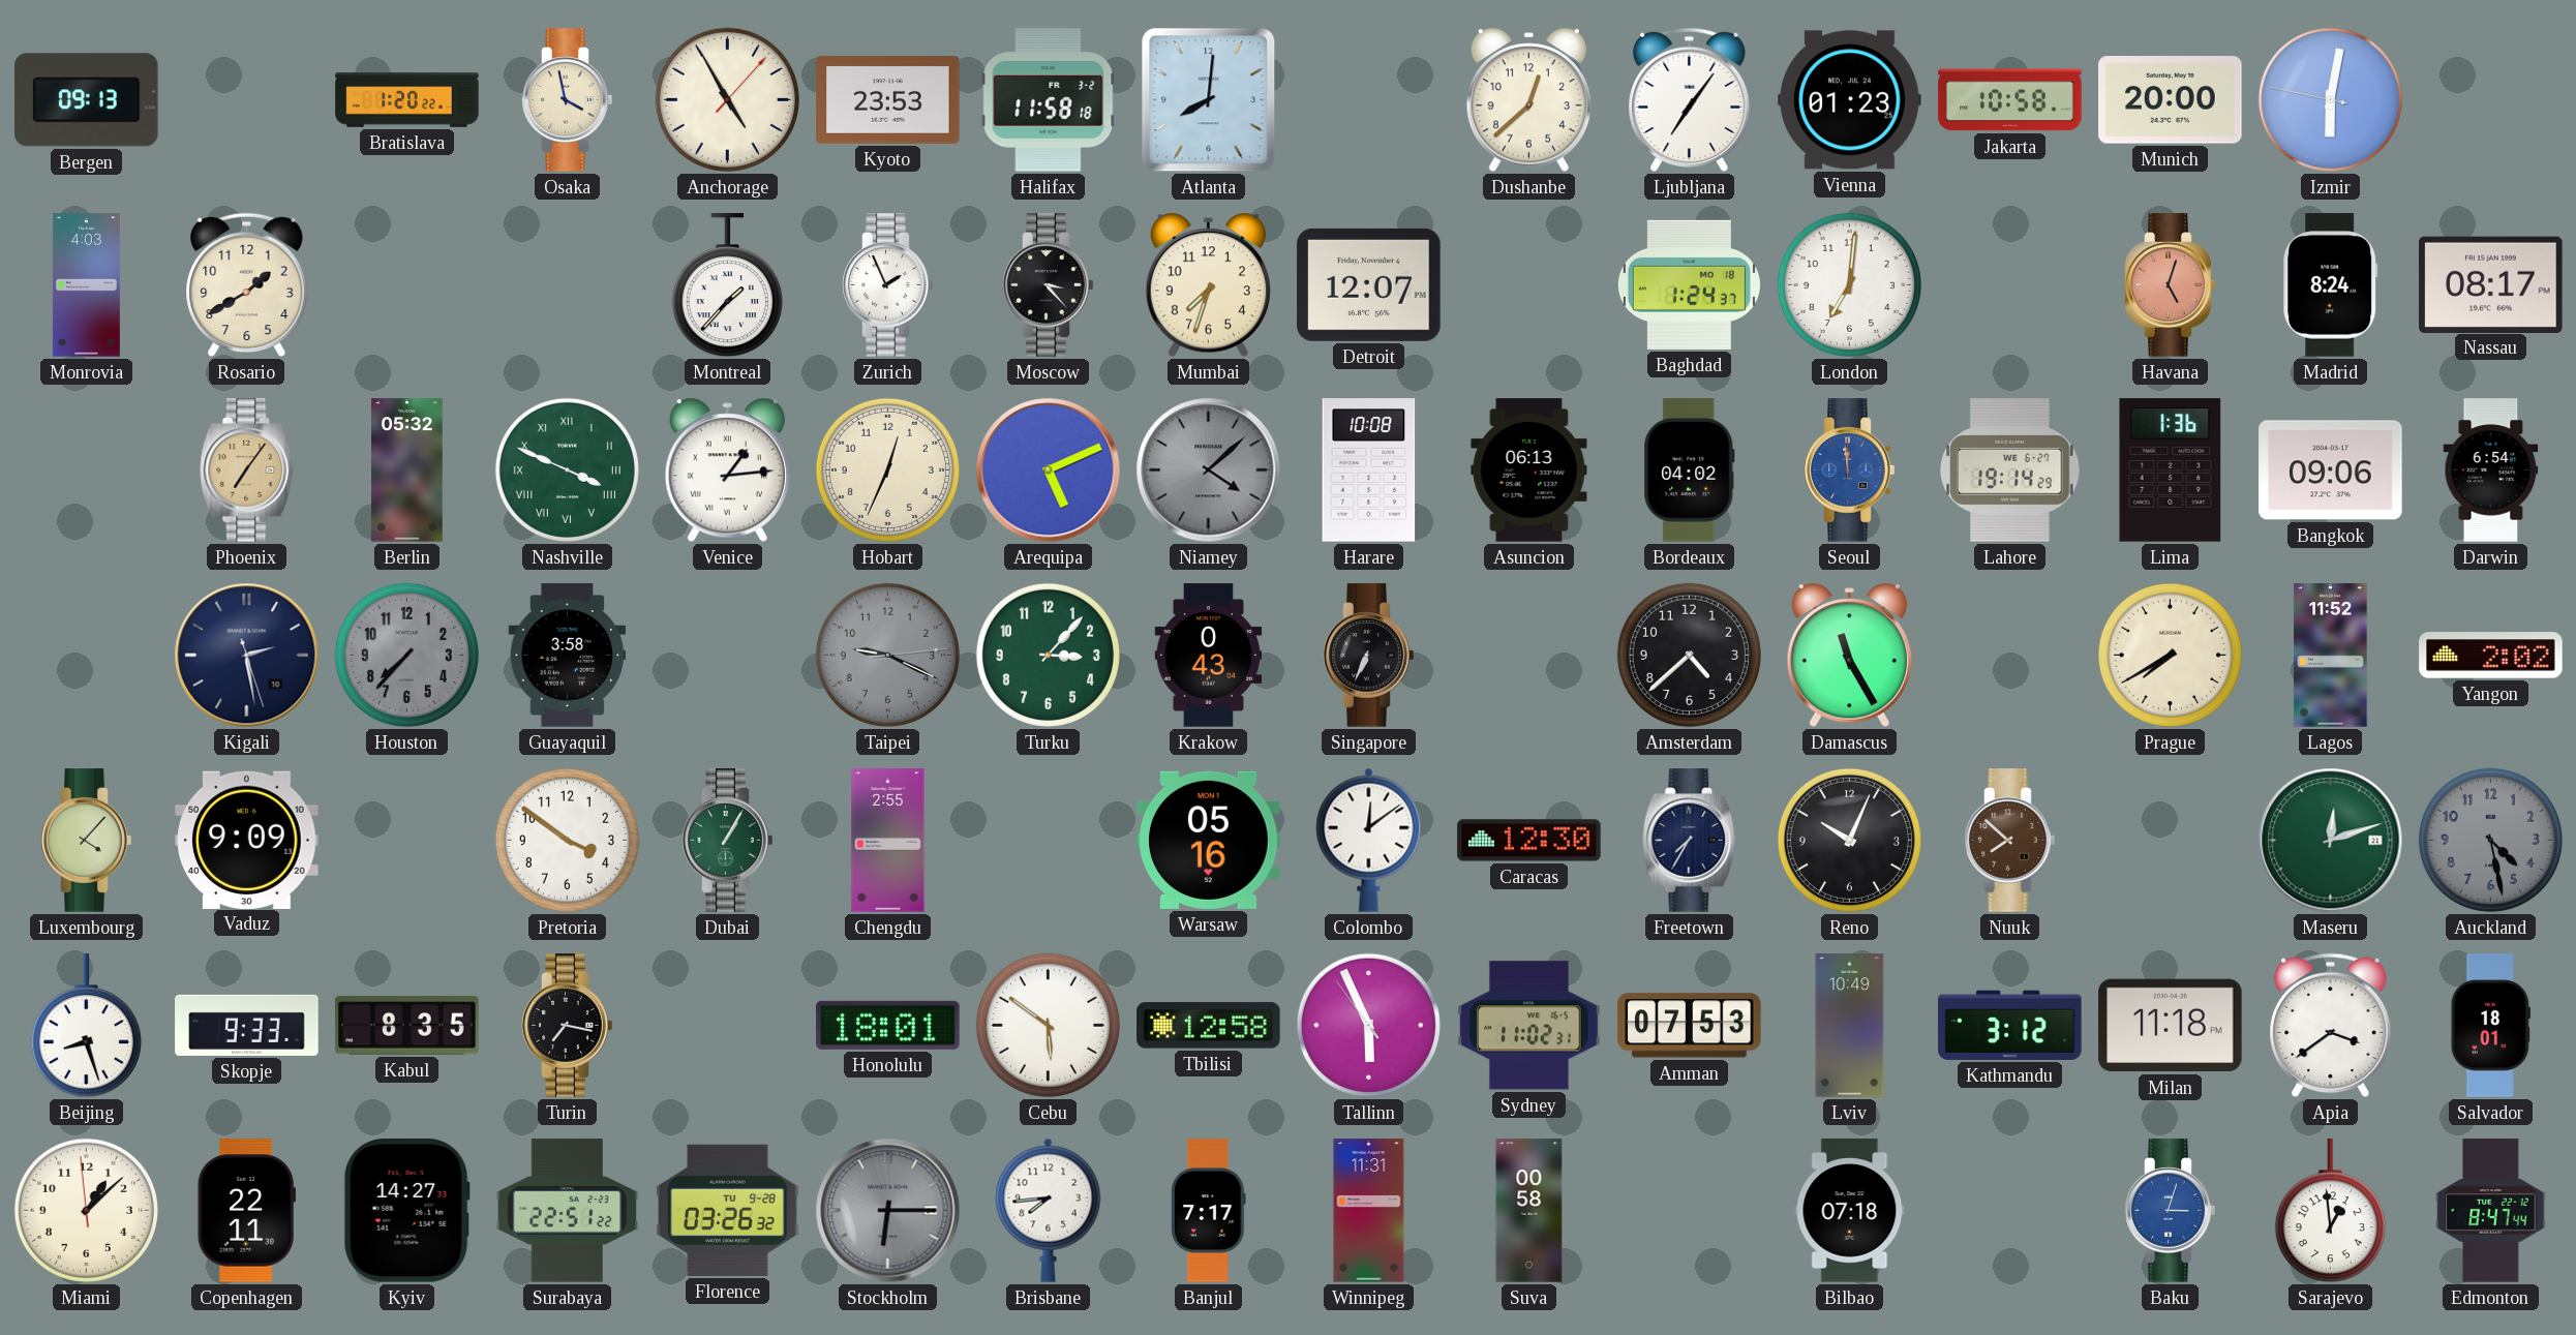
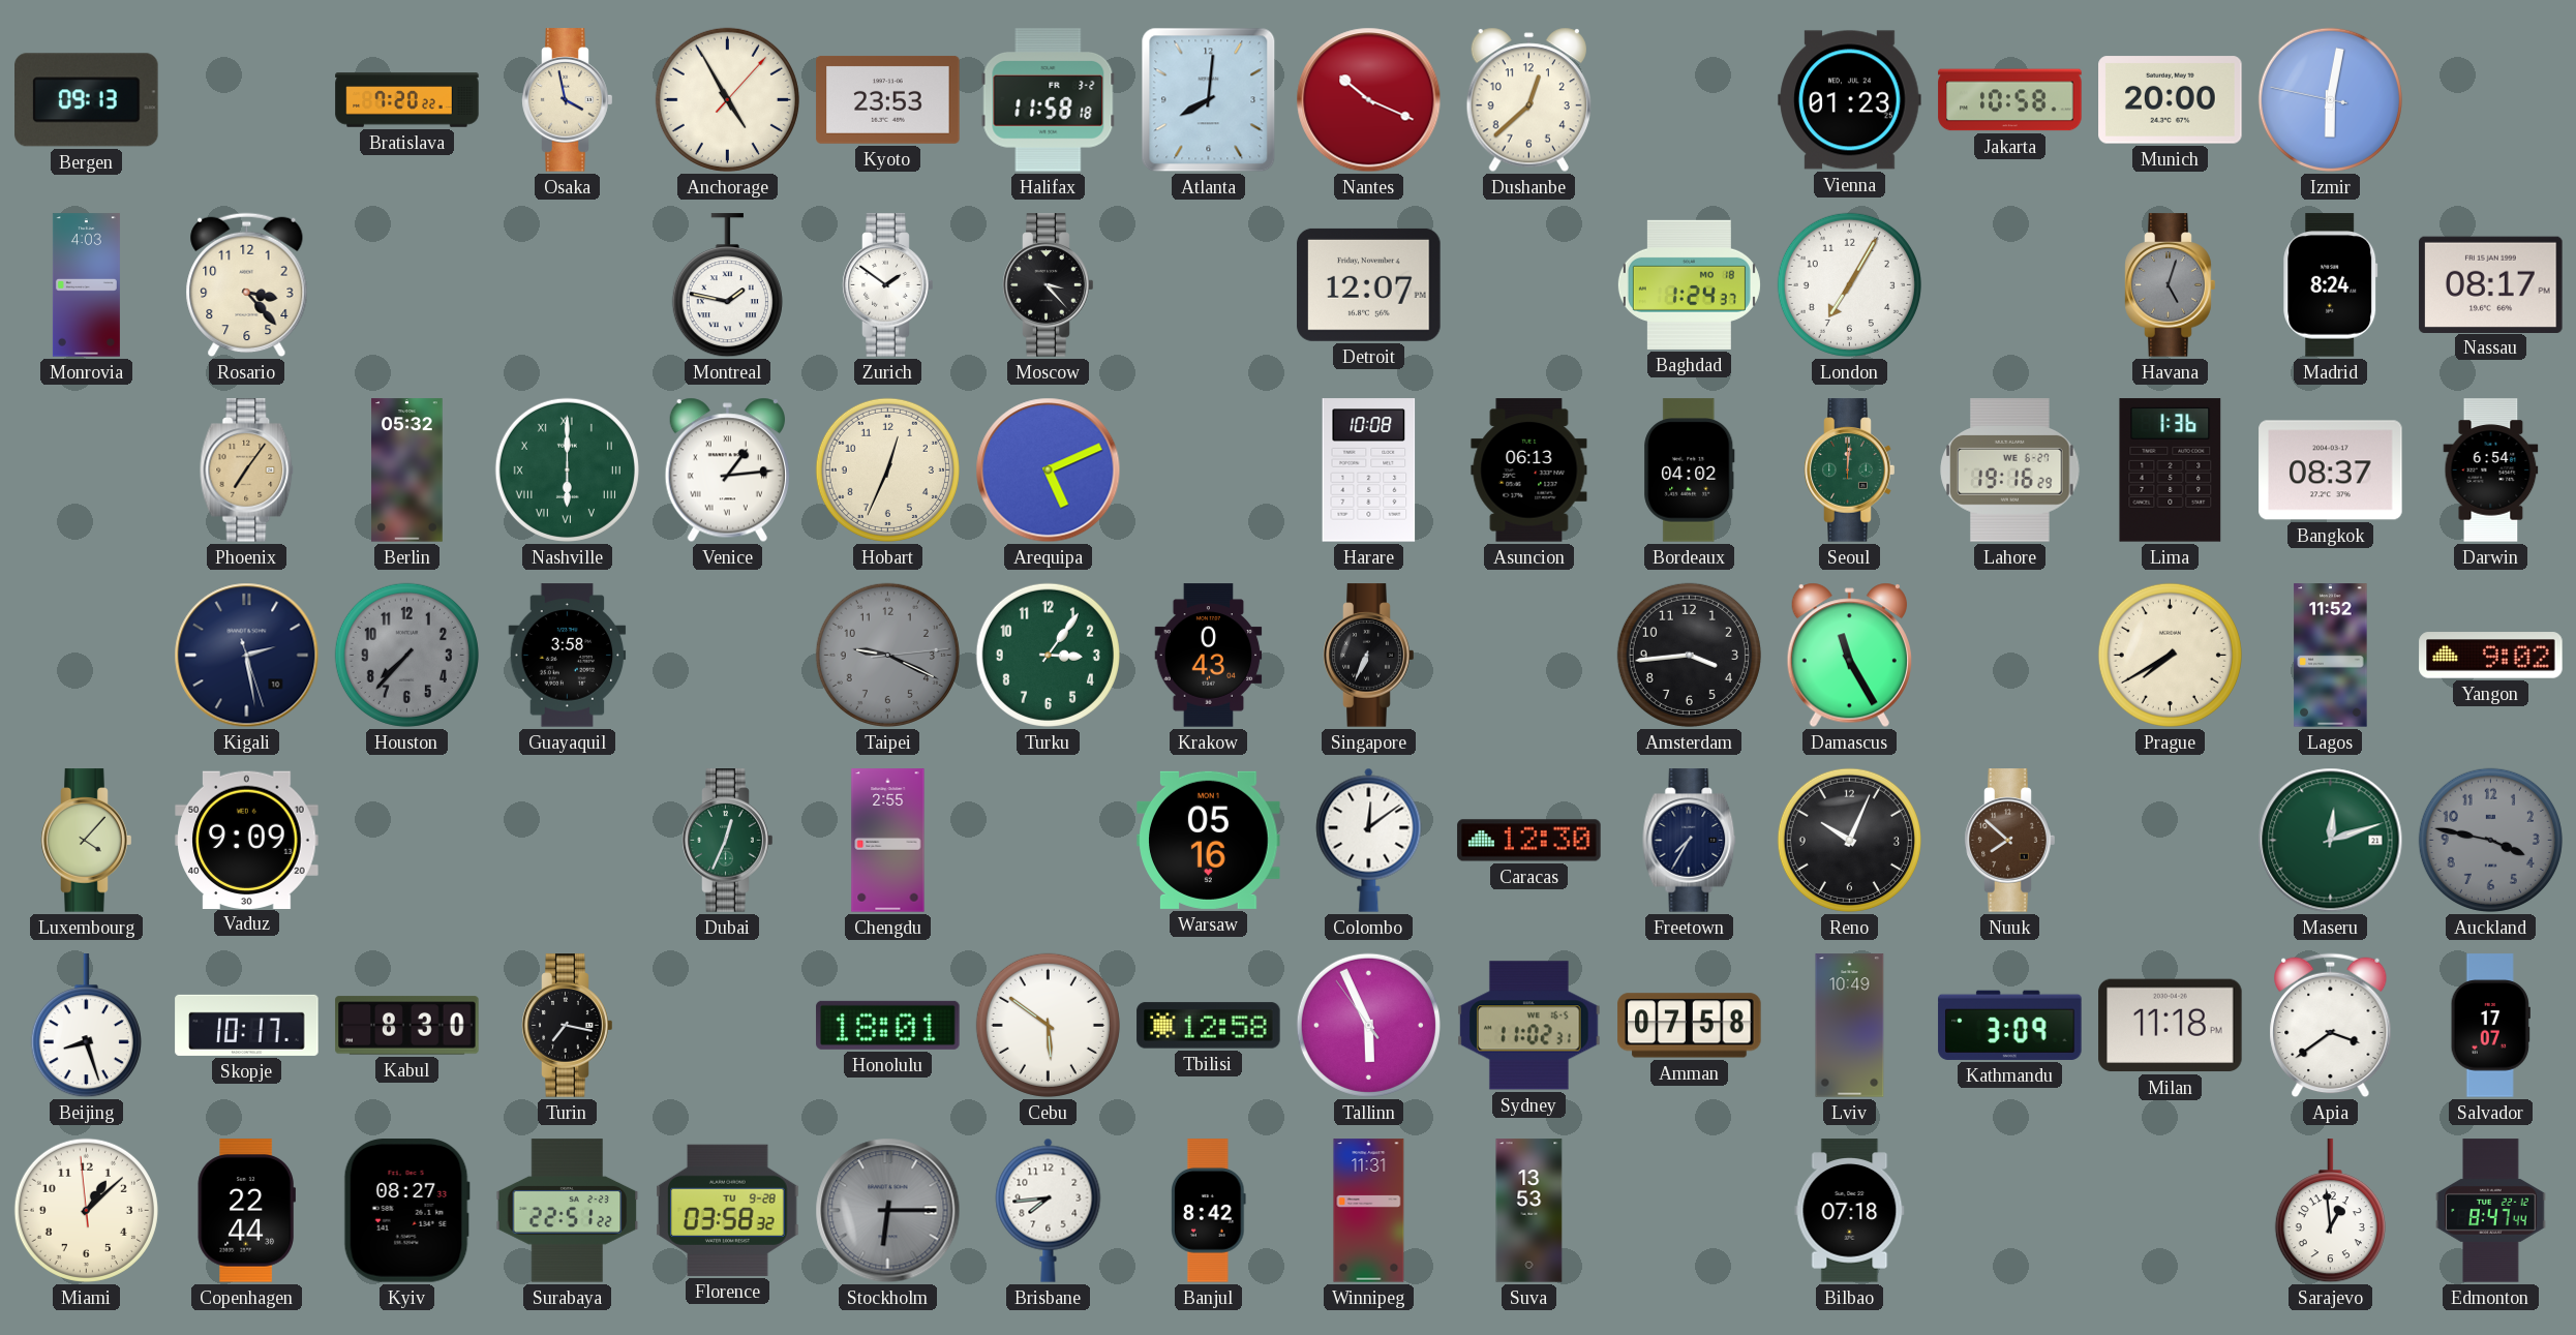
Bratislava: 1:20 -> 7:20
Nantes: none -> 10:19
Ljubljana: 7:06 -> none
Rosario: 1:40 -> 3:23
Montreal: 1:37 -> 1:47
Zurich: 1:56 -> 1:51
Mumbai: 7:33 -> none
London: 7:01 -> 7:05
Havana dial: salmon -> grey
Nashville: 3:49 -> 6:00
Niamey: 4:08 -> none
Seoul: 11:59 -> 12:01
Seoul dial: blue -> green
Lahore: 19:14 -> 19:16
Bangkok: 09:06 -> 08:37
Turku: 3:07 -> 3:06
Amsterdam: 4:38 -> 3:44
Yangon: 2:02 -> 9:02
Pretoria: 3:51 -> none
Dubai: 1:05 -> 12:34
Auckland: 4:28 -> 3:47
Skopje: 9:33 -> 10:17
Kabul: 8:35 -> 8:30
Amman: 07:53 -> 07:58
Kathmandu: 3:12 -> 3:09
Salvador: 18:01 -> 17:07
Copenhagen: 22:11 -> 22:44
Kyiv: 14:27 -> 08:27
Florence: 03:26 -> 03:58
Banjul: 7:17 -> 8:42
Suva: 00:58 -> 13:53
Baku: 3:03 -> none
